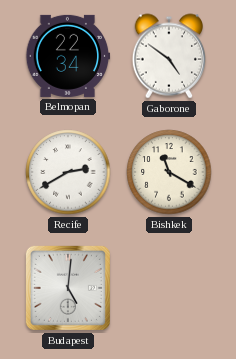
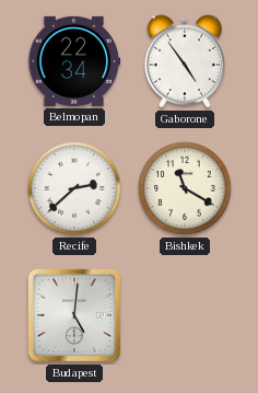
Gaborone: 4:51 -> 4:54
Recife: 2:40 -> 2:38
